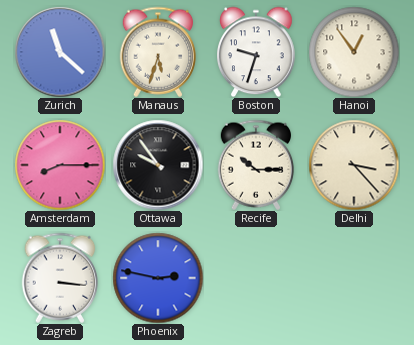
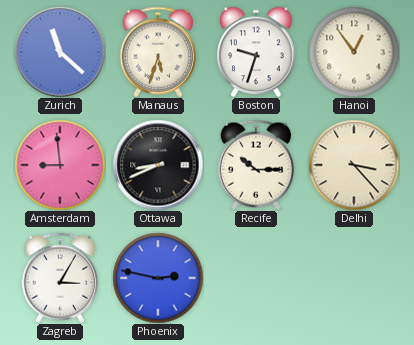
Amsterdam: 8:15 -> 8:59
Ottawa: 9:54 -> 8:41
Zagreb: 3:16 -> 3:05
